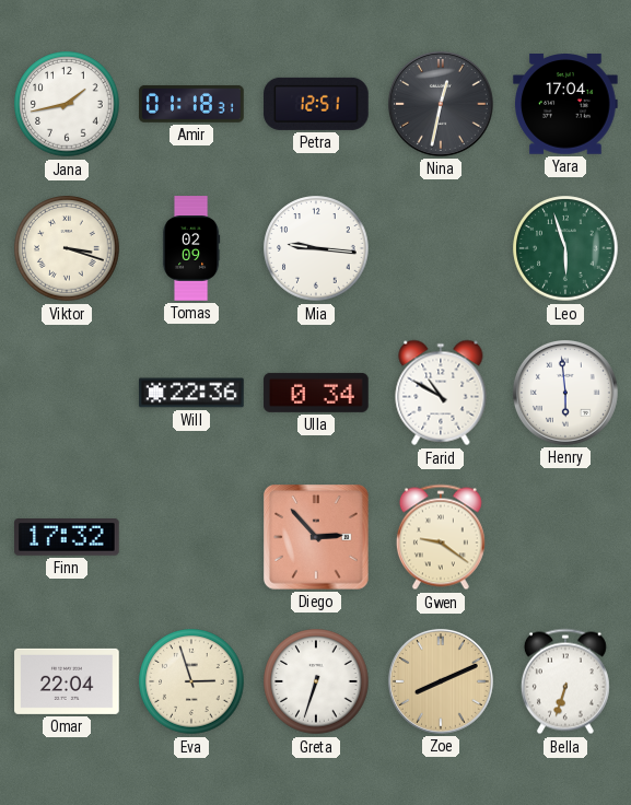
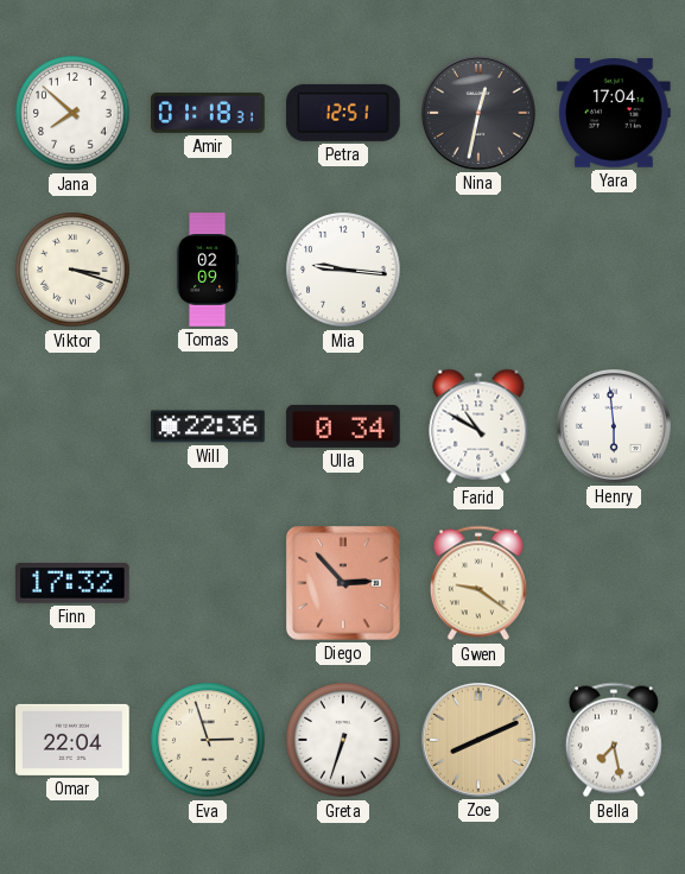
Jana: 1:43 -> 7:52
Leo: 5:57 -> none
Bella: 6:33 -> 7:28
